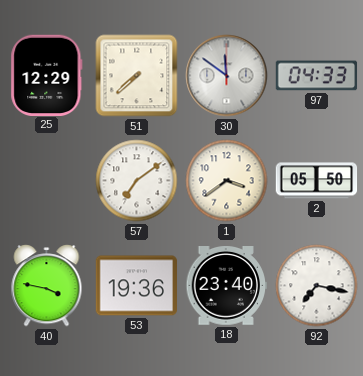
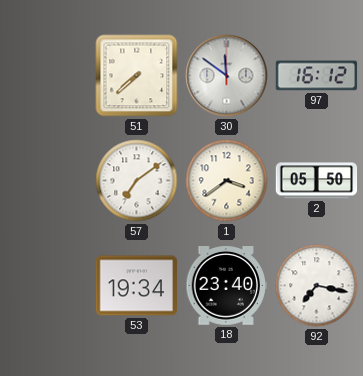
25: 12:29 -> none
97: 04:33 -> 16:12
40: 3:47 -> none
53: 19:36 -> 19:34
